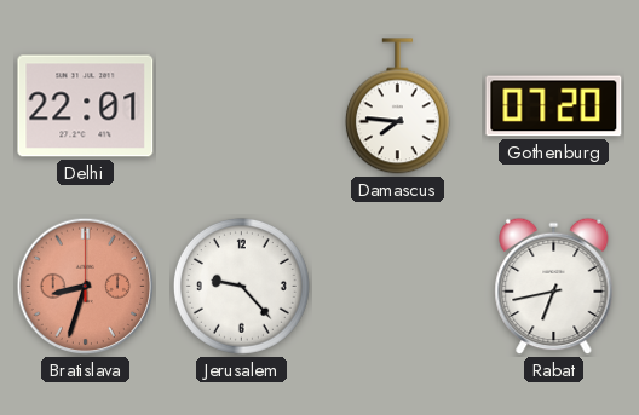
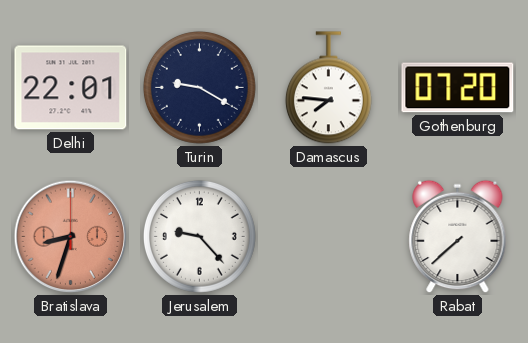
Turin: none -> 9:20
Rabat: 6:43 -> 7:38
